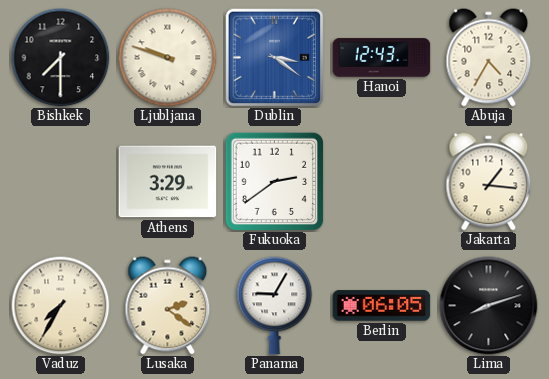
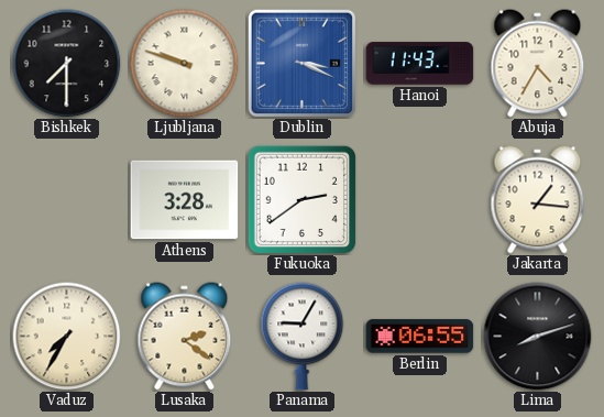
Dublin: 3:21 -> 3:19
Hanoi: 12:43 -> 11:43
Athens: 3:29 -> 3:28
Berlin: 06:05 -> 06:55
